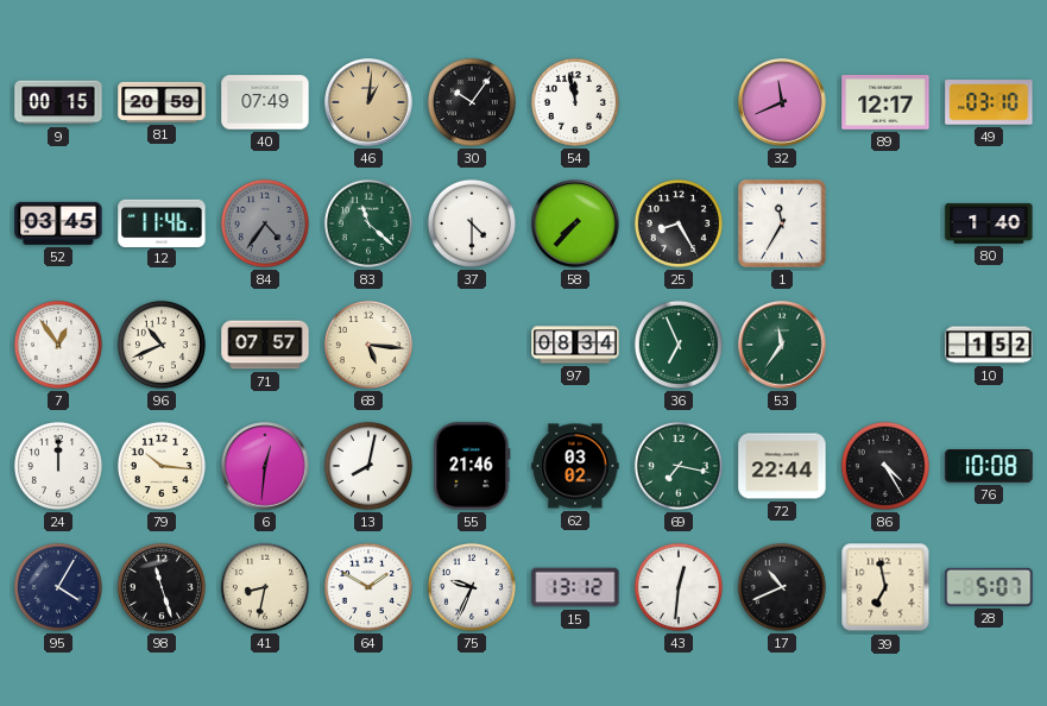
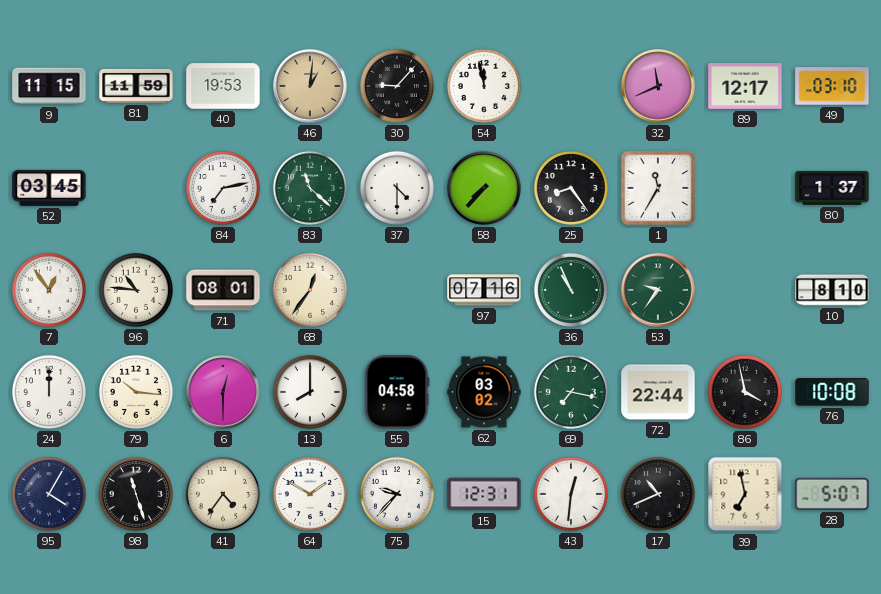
9: 00:15 -> 11:15
81: 20:59 -> 11:59
40: 07:49 -> 19:53
30: 10:06 -> 9:07
12: 11:46 -> none
84: 4:36 -> 7:13
84 dial: grey -> white
25: 8:25 -> 8:24
80: 1:40 -> 1:37
96: 10:41 -> 10:46
71: 07:57 -> 08:01
68: 5:16 -> 12:36
97: 08:34 -> 07:16
36: 6:56 -> 10:56
53: 11:36 -> 9:36
10: 1:52 -> 8:10
6: 12:31 -> 12:30
13: 8:02 -> 8:00
55: 21:46 -> 04:58
86: 4:25 -> 3:58
41: 8:32 -> 4:36
75: 9:34 -> 9:37
15: 13:12 -> 12:31
